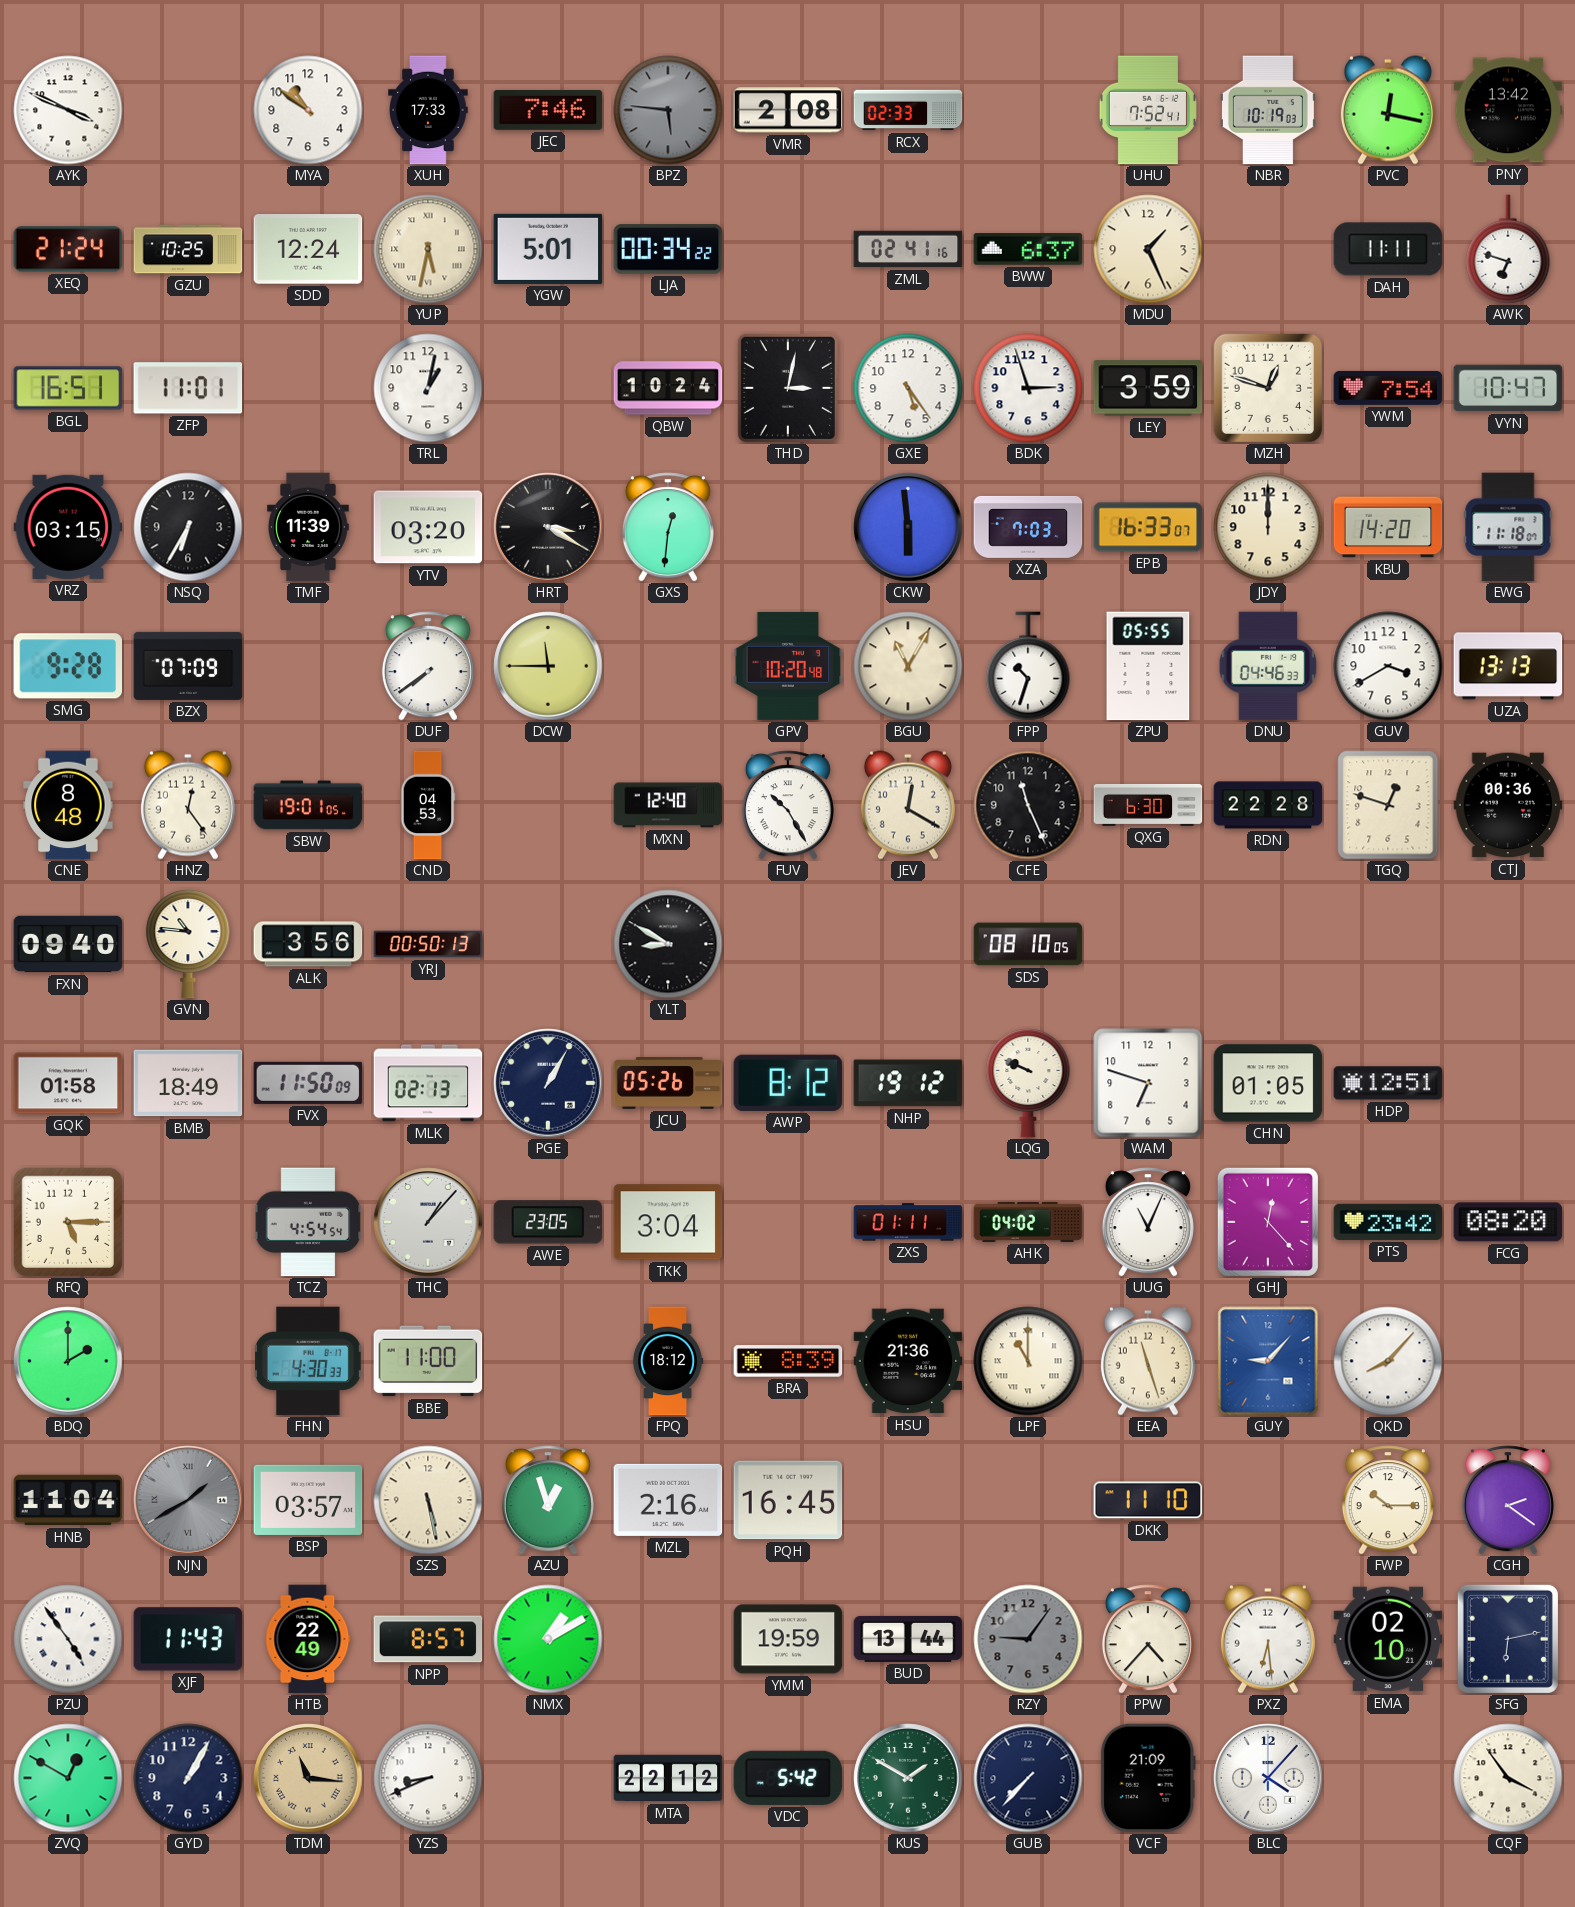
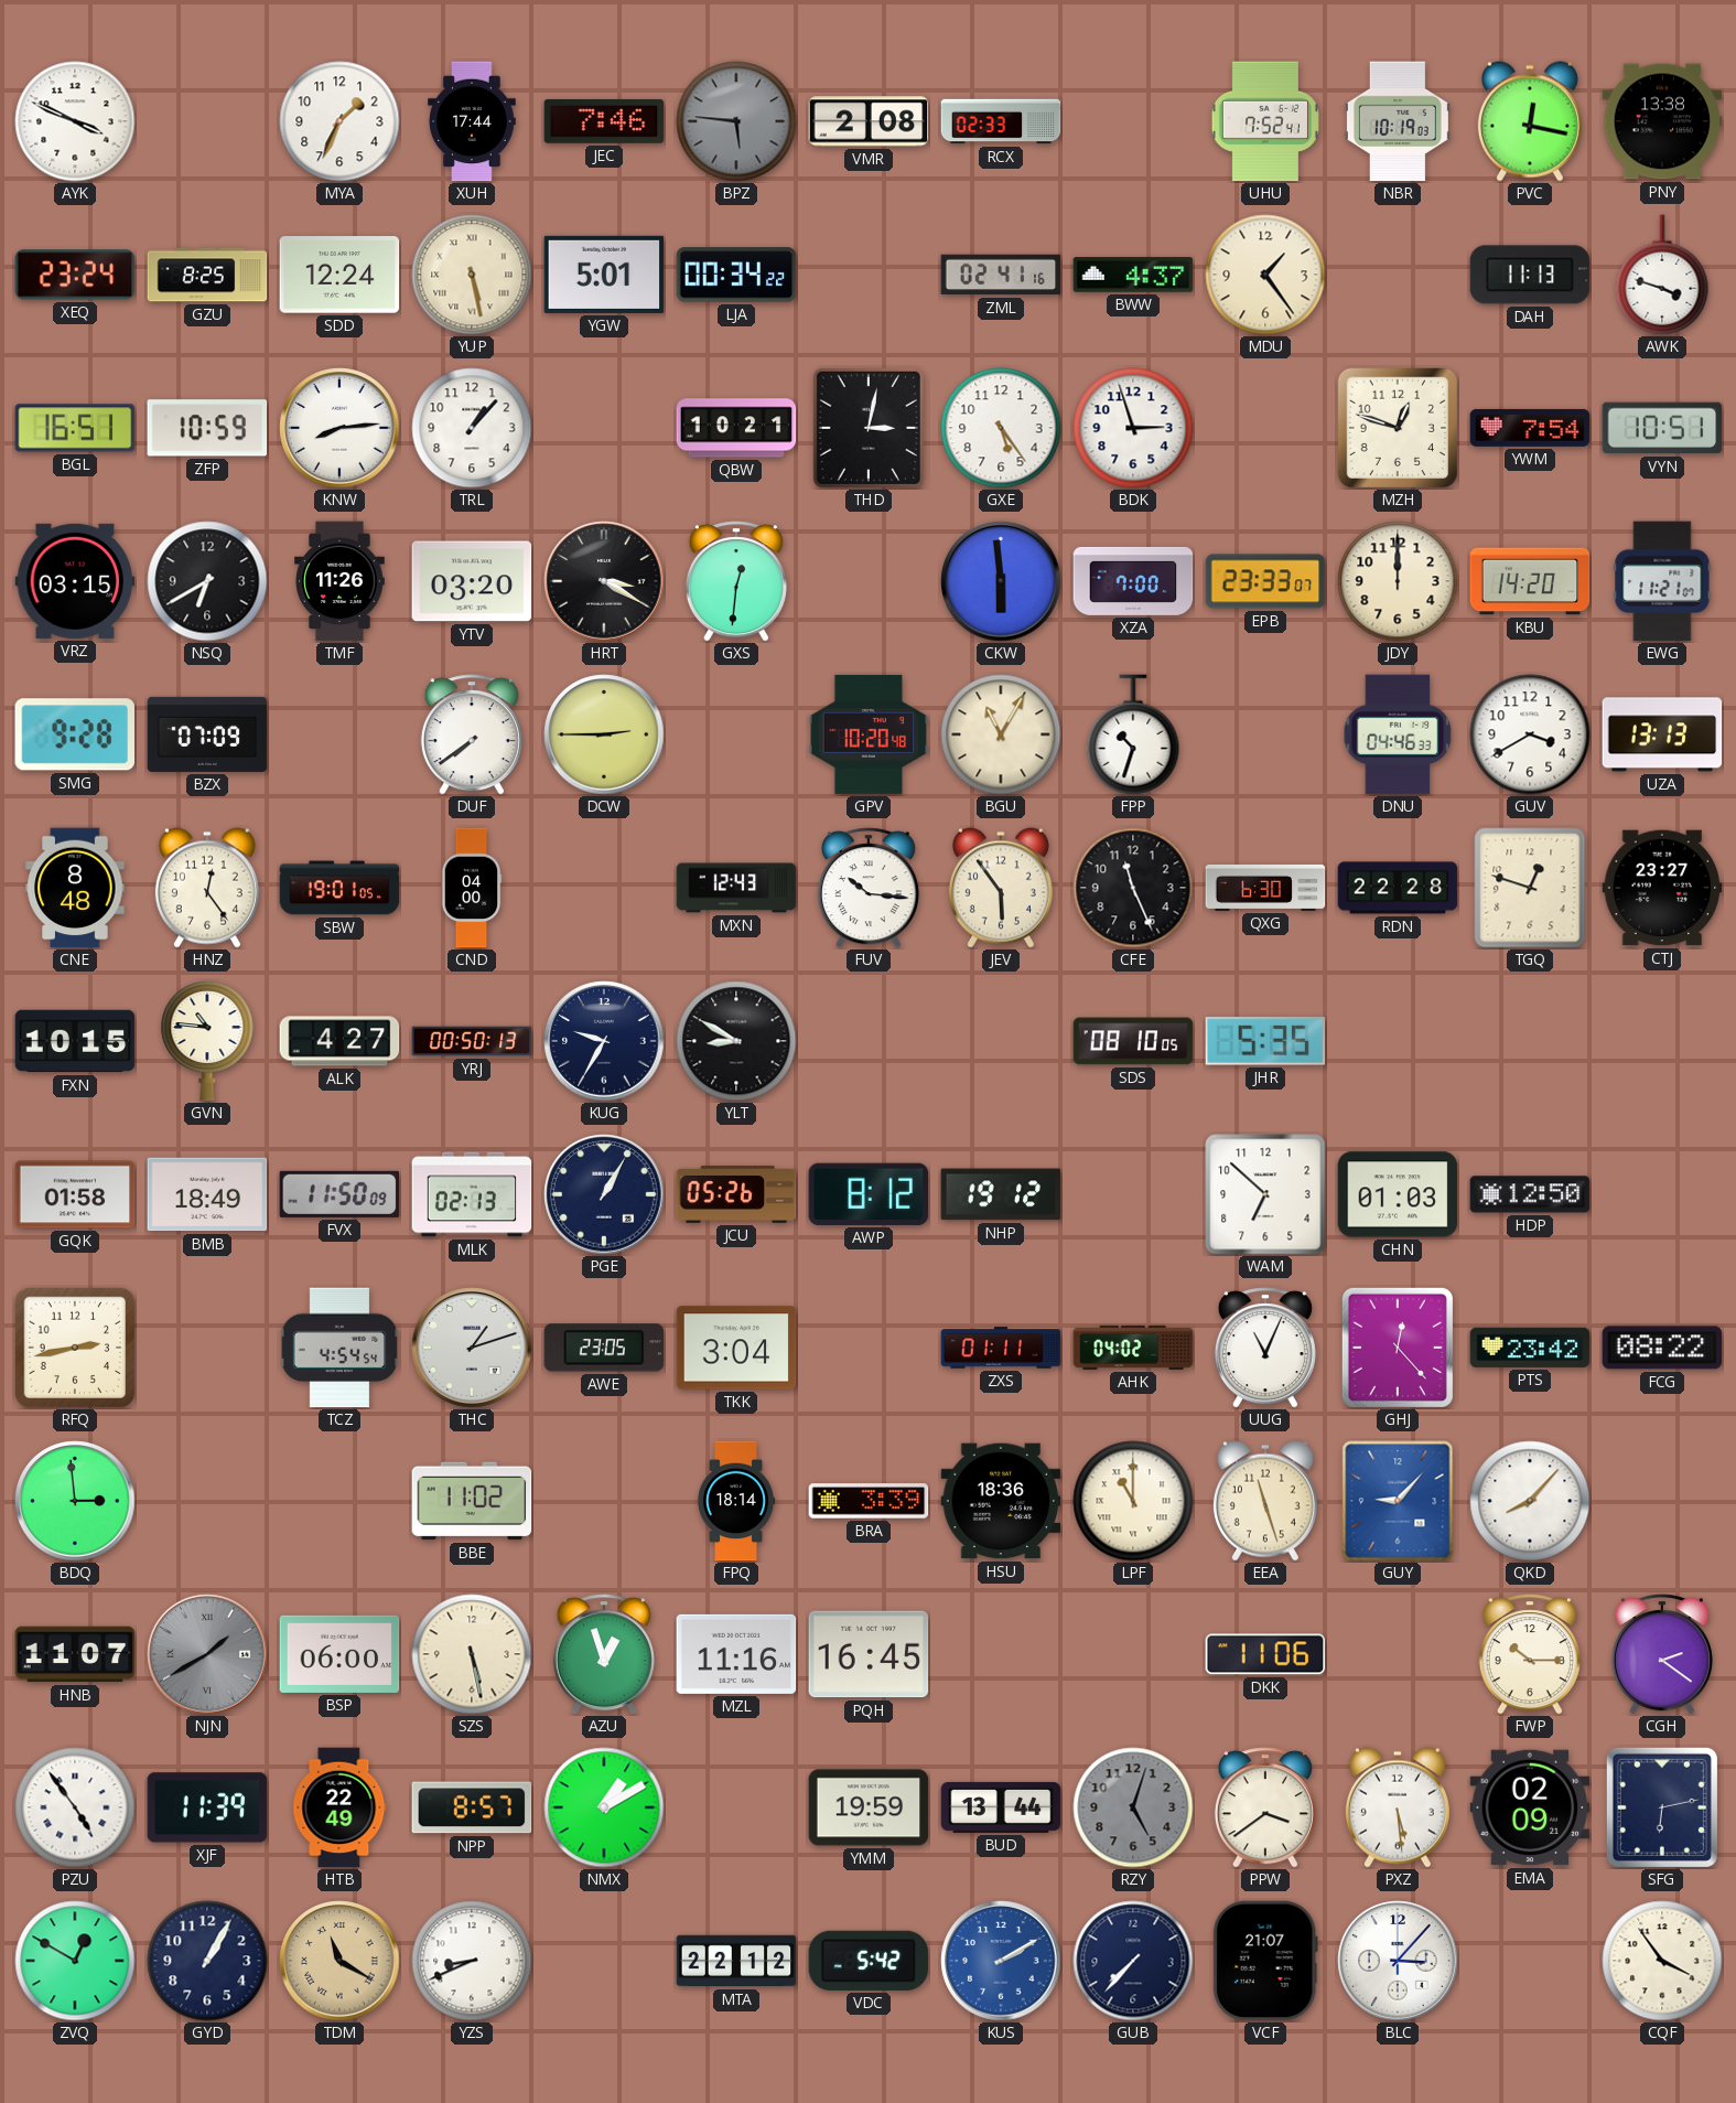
MYA: 10:51 -> 1:34
XUH: 17:33 -> 17:44
PNY: 13:42 -> 13:38
XEQ: 21:24 -> 23:24
GZU: 10:25 -> 8:25
YUP: 5:32 -> 5:28
BWW: 6:37 -> 4:37
MDU: 1:26 -> 1:24
DAH: 11:11 -> 11:13
AWK: 6:48 -> 3:48
ZFP: 11:01 -> 10:59
KNW: none -> 8:14
TRL: 1:02 -> 1:07
QBW: 10:24 -> 10:21
LEY: 3:59 -> none
VYN: 10:47 -> 10:51
NSQ: 6:35 -> 6:40
TMF: 11:39 -> 11:26
XZA: 7:03 -> 7:00
EPB: 16:33 -> 23:33
EWG: 11:18 -> 11:21
DCW: 11:45 -> 2:45
ZPU: 05:55 -> none
CND: 04:53 -> 04:00
MXN: 12:40 -> 12:43
FUV: 10:25 -> 10:16
JEV: 12:20 -> 5:54
CTJ: 00:36 -> 23:27
FXN: 09:40 -> 10:15
ALK: 3:56 -> 4:27
KUG: none -> 9:35
JHR: none -> 5:35
LQG: 9:49 -> none
WAM: 6:48 -> 6:52
CHN: 01:05 -> 01:03
HDP: 12:51 -> 12:50
RFQ: 5:15 -> 2:43
THC: 1:07 -> 1:12
FCG: 08:20 -> 08:22
BDQ: 2:00 -> 2:59
FHN: 4:30 -> none
BBE: 11:00 -> 11:02
FPQ: 18:12 -> 18:14
BRA: 8:39 -> 3:39
HSU: 21:36 -> 18:36
HNB: 11:04 -> 11:07
BSP: 03:57 -> 06:00
MZL: 2:16 -> 11:16
DKK: 11:10 -> 11:06
XJF: 11:43 -> 11:39
RZY: 9:06 -> 5:03
PPW: 4:37 -> 3:39
PXZ: 6:29 -> 5:29
EMA: 02:10 -> 02:09
TDM: 11:16 -> 11:20
KUS: 1:50 -> 2:10
KUS dial: green -> blue
VCF: 21:09 -> 21:07
BLC: 4:07 -> 3:07
